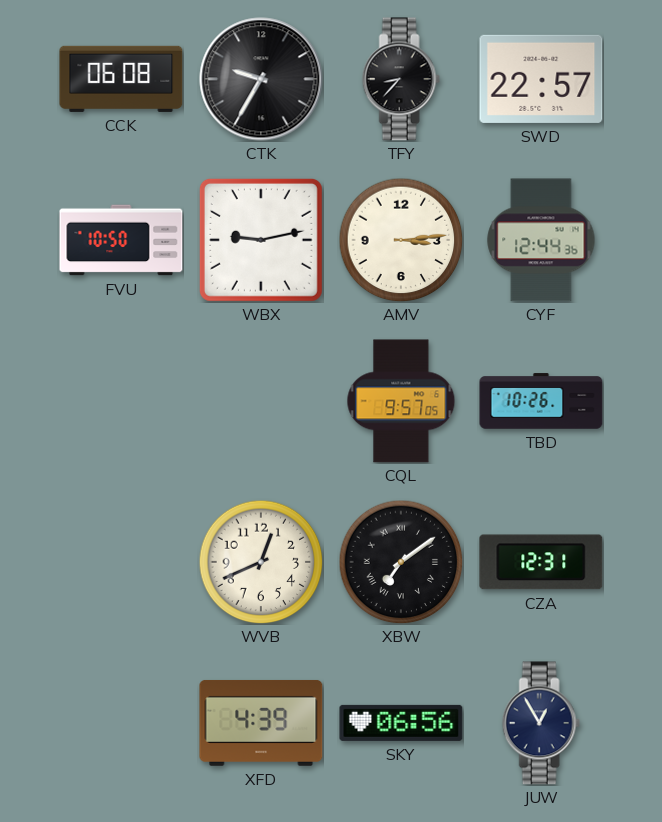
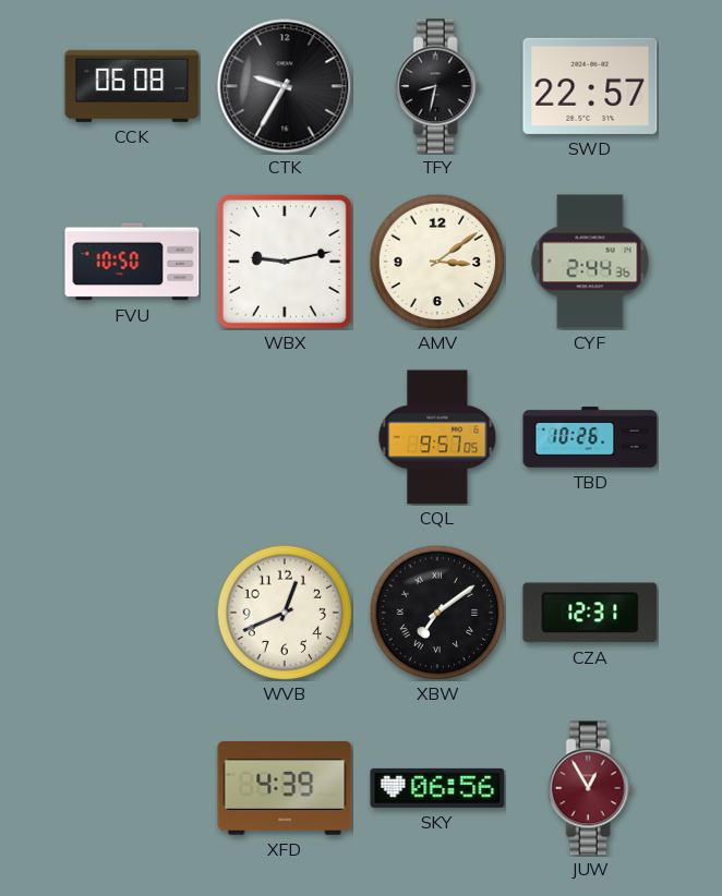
TFY: 8:37 -> 8:32
AMV: 3:14 -> 3:09
CYF: 12:44 -> 2:44
JUW dial: navy -> burgundy
